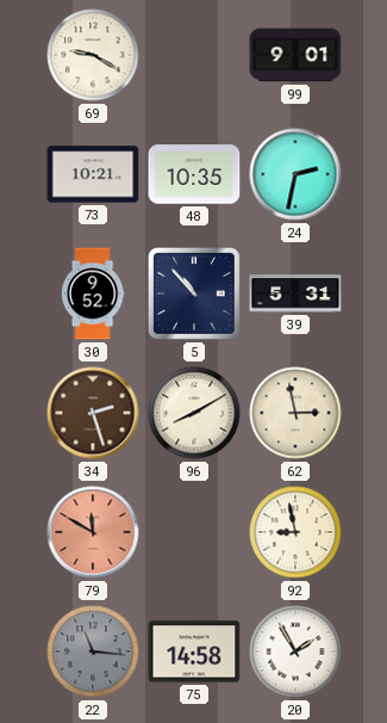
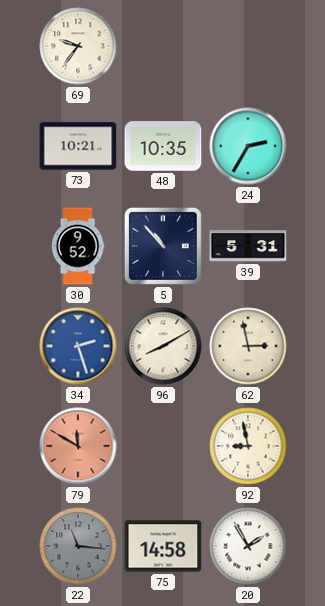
69: 9:20 -> 9:36
99: 9:01 -> none
24: 2:32 -> 2:35
34 dial: brown -> blue
